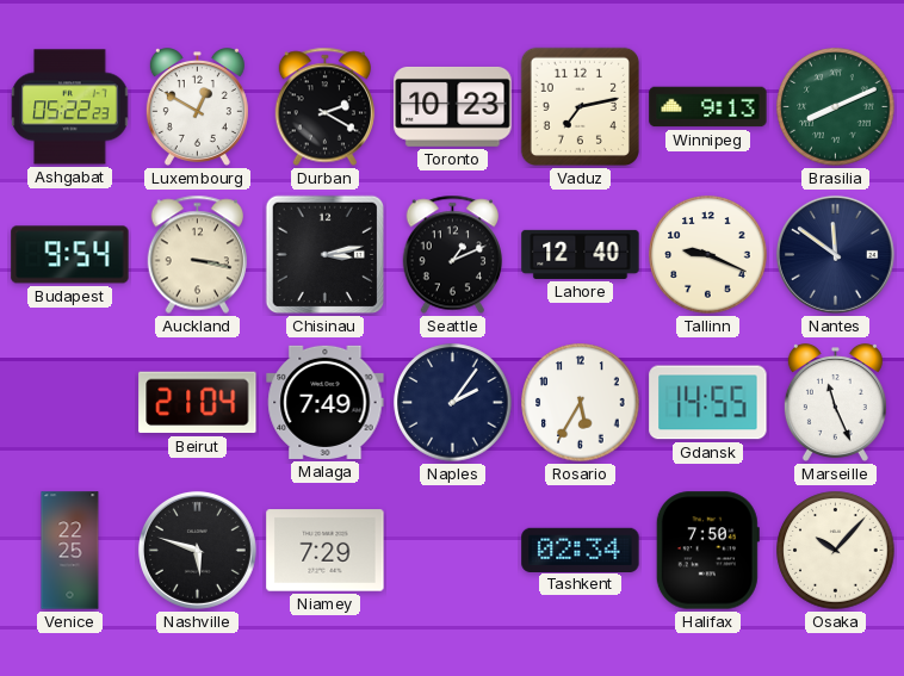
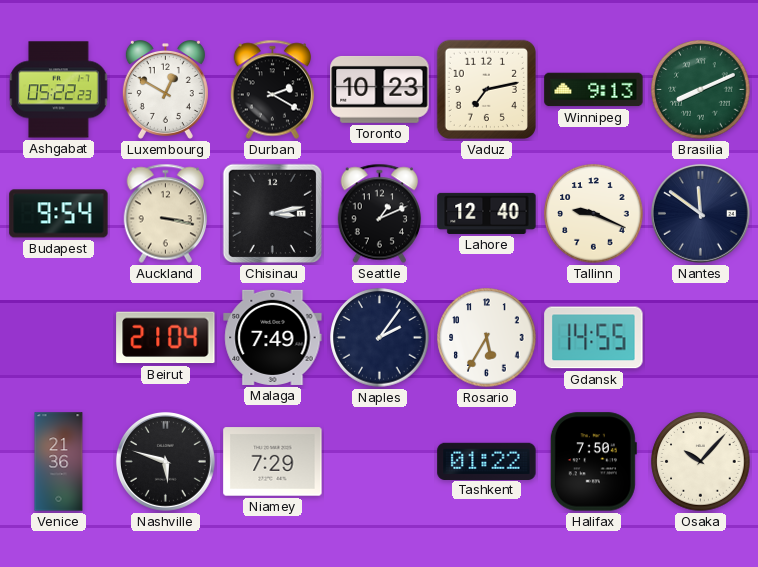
Marseille: 11:26 -> none
Venice: 22:25 -> 21:36
Tashkent: 02:34 -> 01:22
